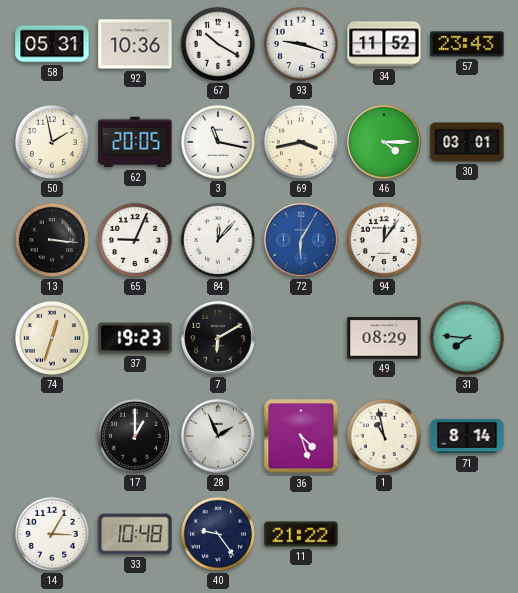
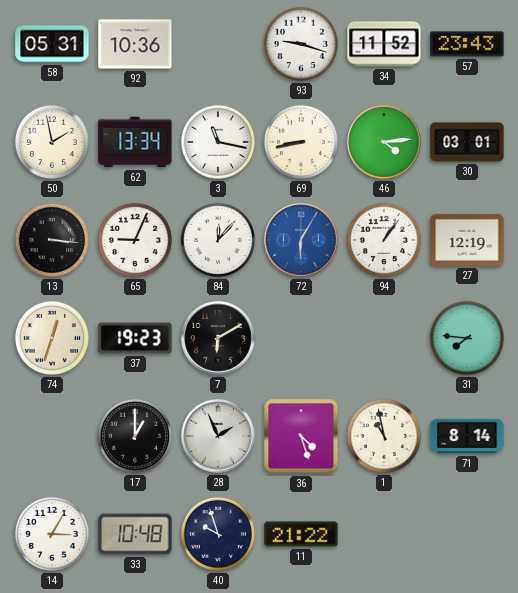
67: 10:20 -> none
62: 20:05 -> 13:34
69: 3:43 -> 8:43
46: 4:15 -> 4:14
94: 12:06 -> 1:06
27: none -> 12:19
49: 08:29 -> none
40: 9:24 -> 9:57
